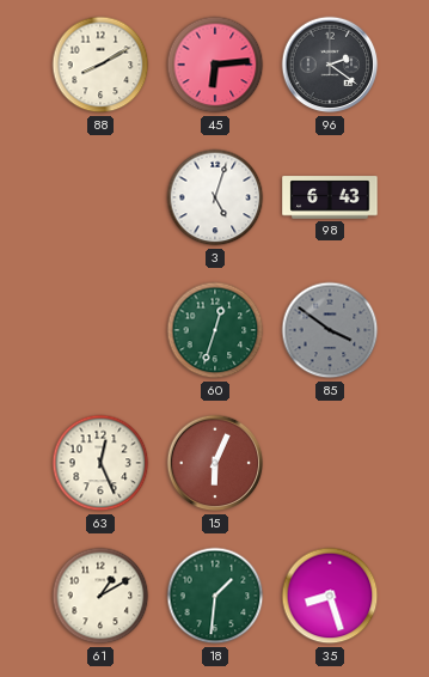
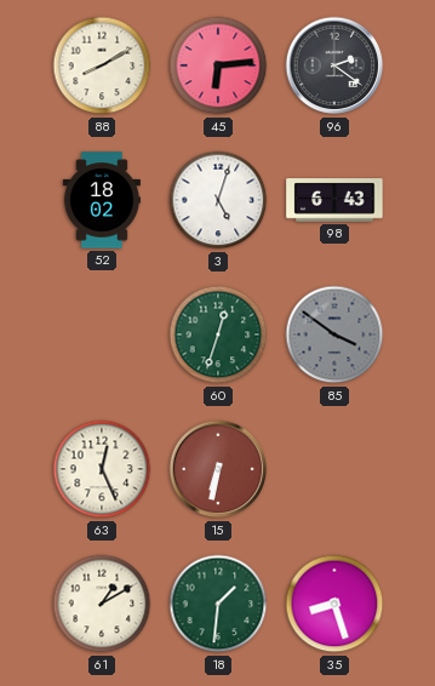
52: none -> 18:02
15: 6:04 -> 6:32
